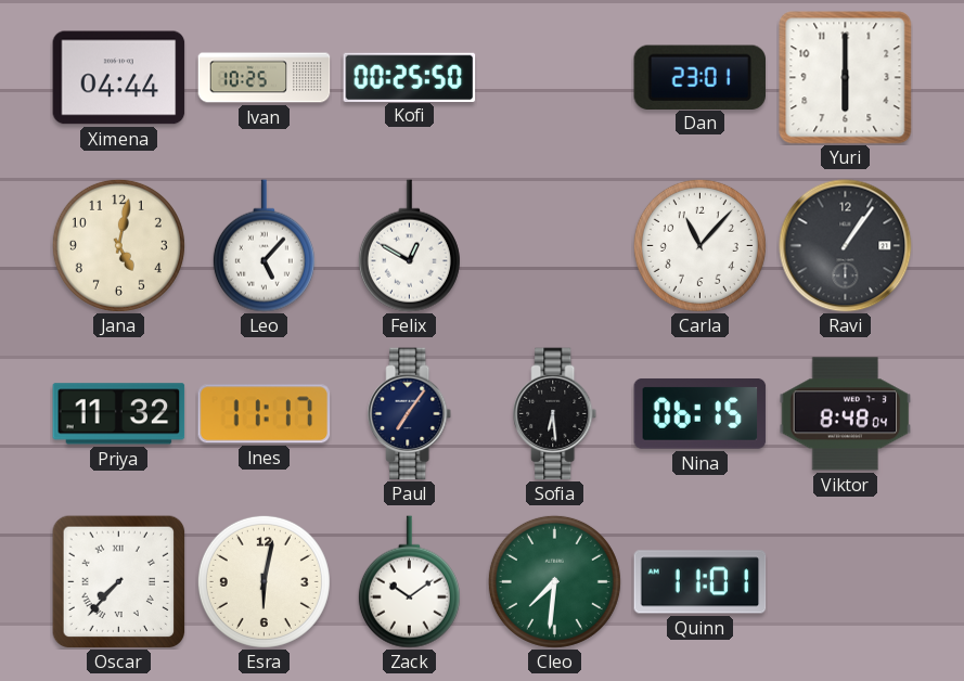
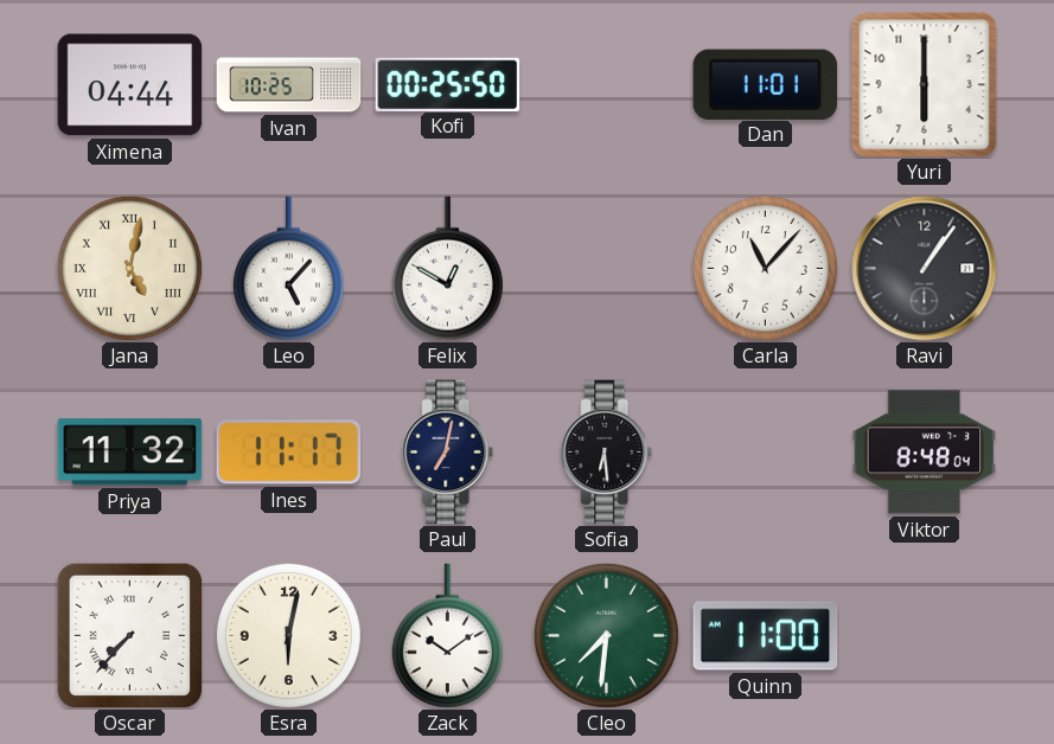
Dan: 23:01 -> 11:01
Jana numerals: Arabic -> Roman
Paul: 7:06 -> 7:02
Nina: 06:15 -> none
Quinn: 11:01 -> 11:00
